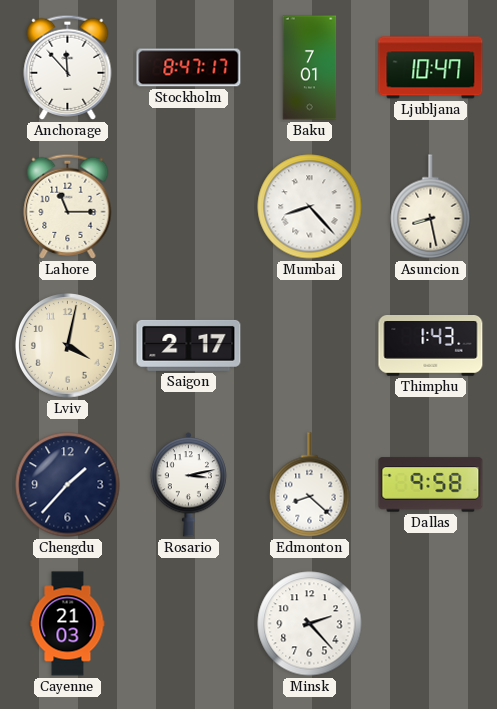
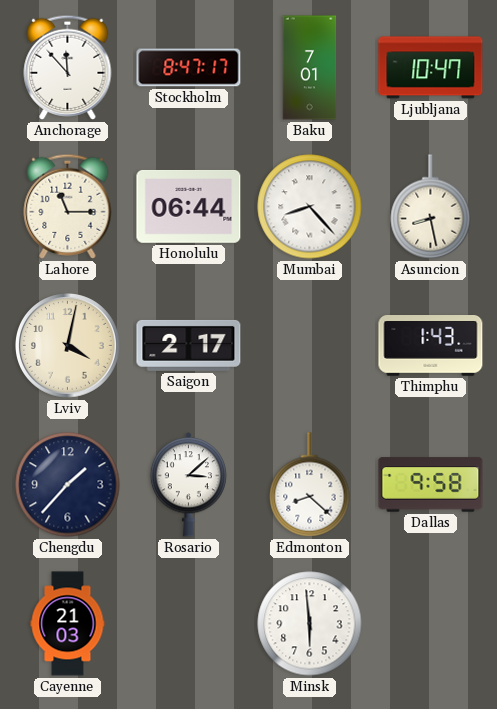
Honolulu: none -> 06:44
Rosario: 3:13 -> 3:08
Minsk: 2:23 -> 5:59
